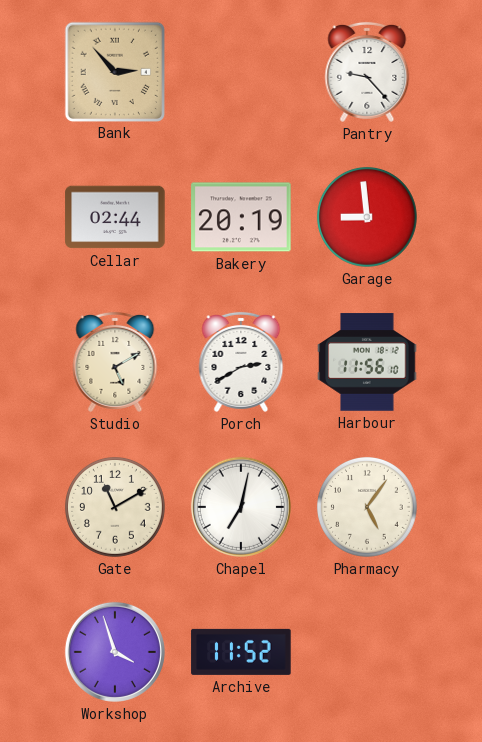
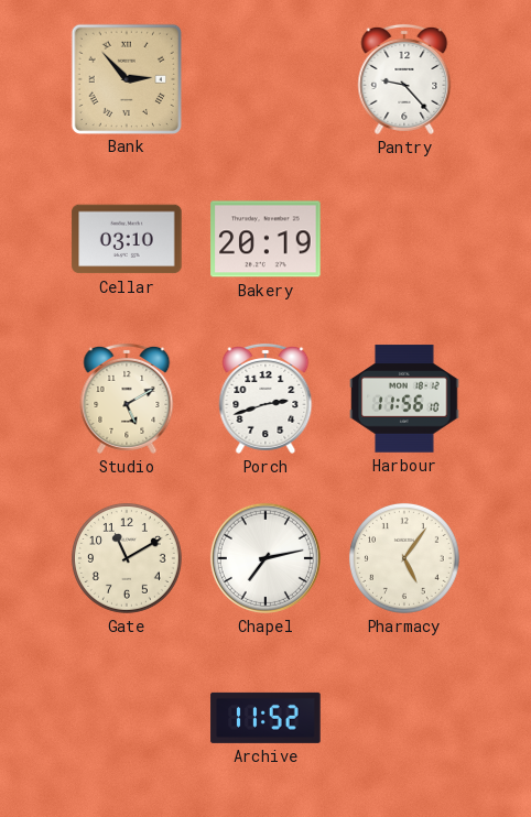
Cellar: 02:44 -> 03:10
Garage: 8:59 -> none
Porch: 2:40 -> 2:42
Chapel: 7:02 -> 7:13
Workshop: 3:57 -> none
